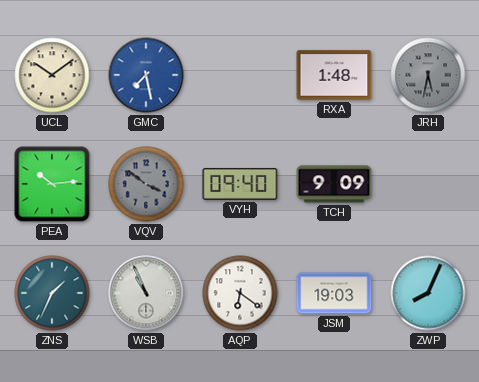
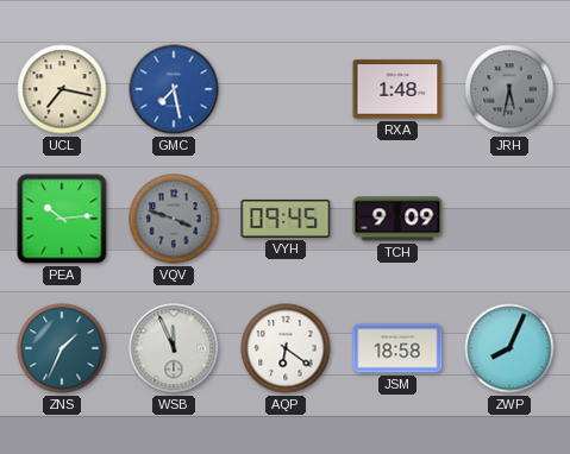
UCL: 10:09 -> 7:17
VQV: 3:51 -> 3:48
VYH: 09:40 -> 09:45
WSB: 10:56 -> 11:56
JSM: 19:03 -> 18:58
